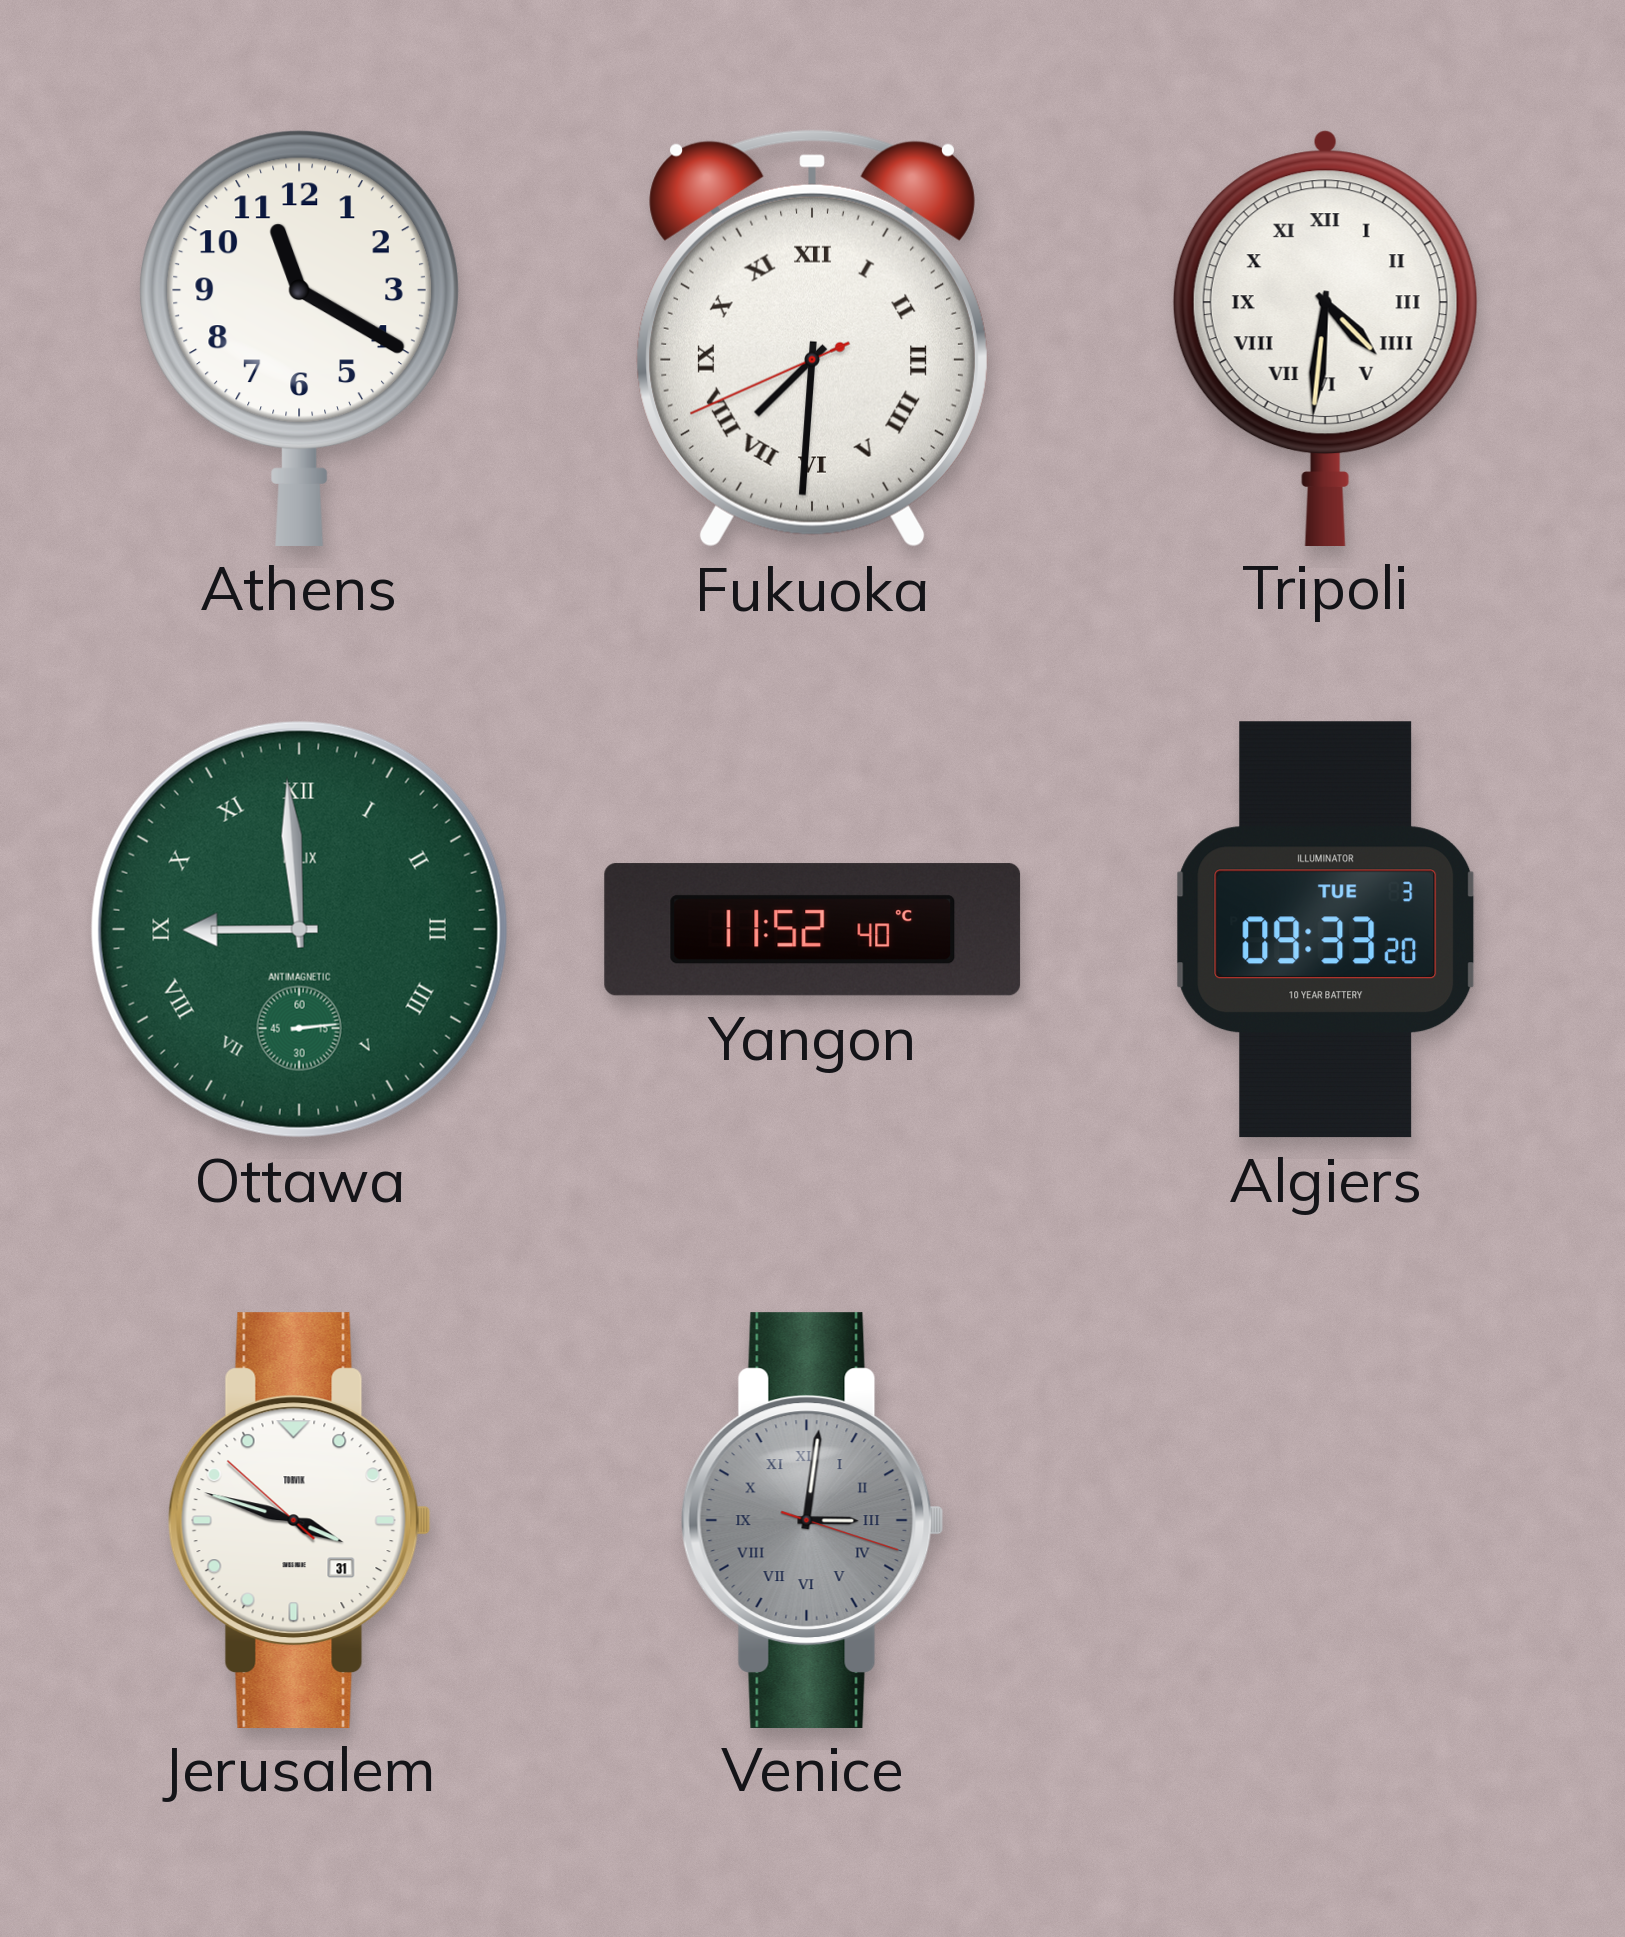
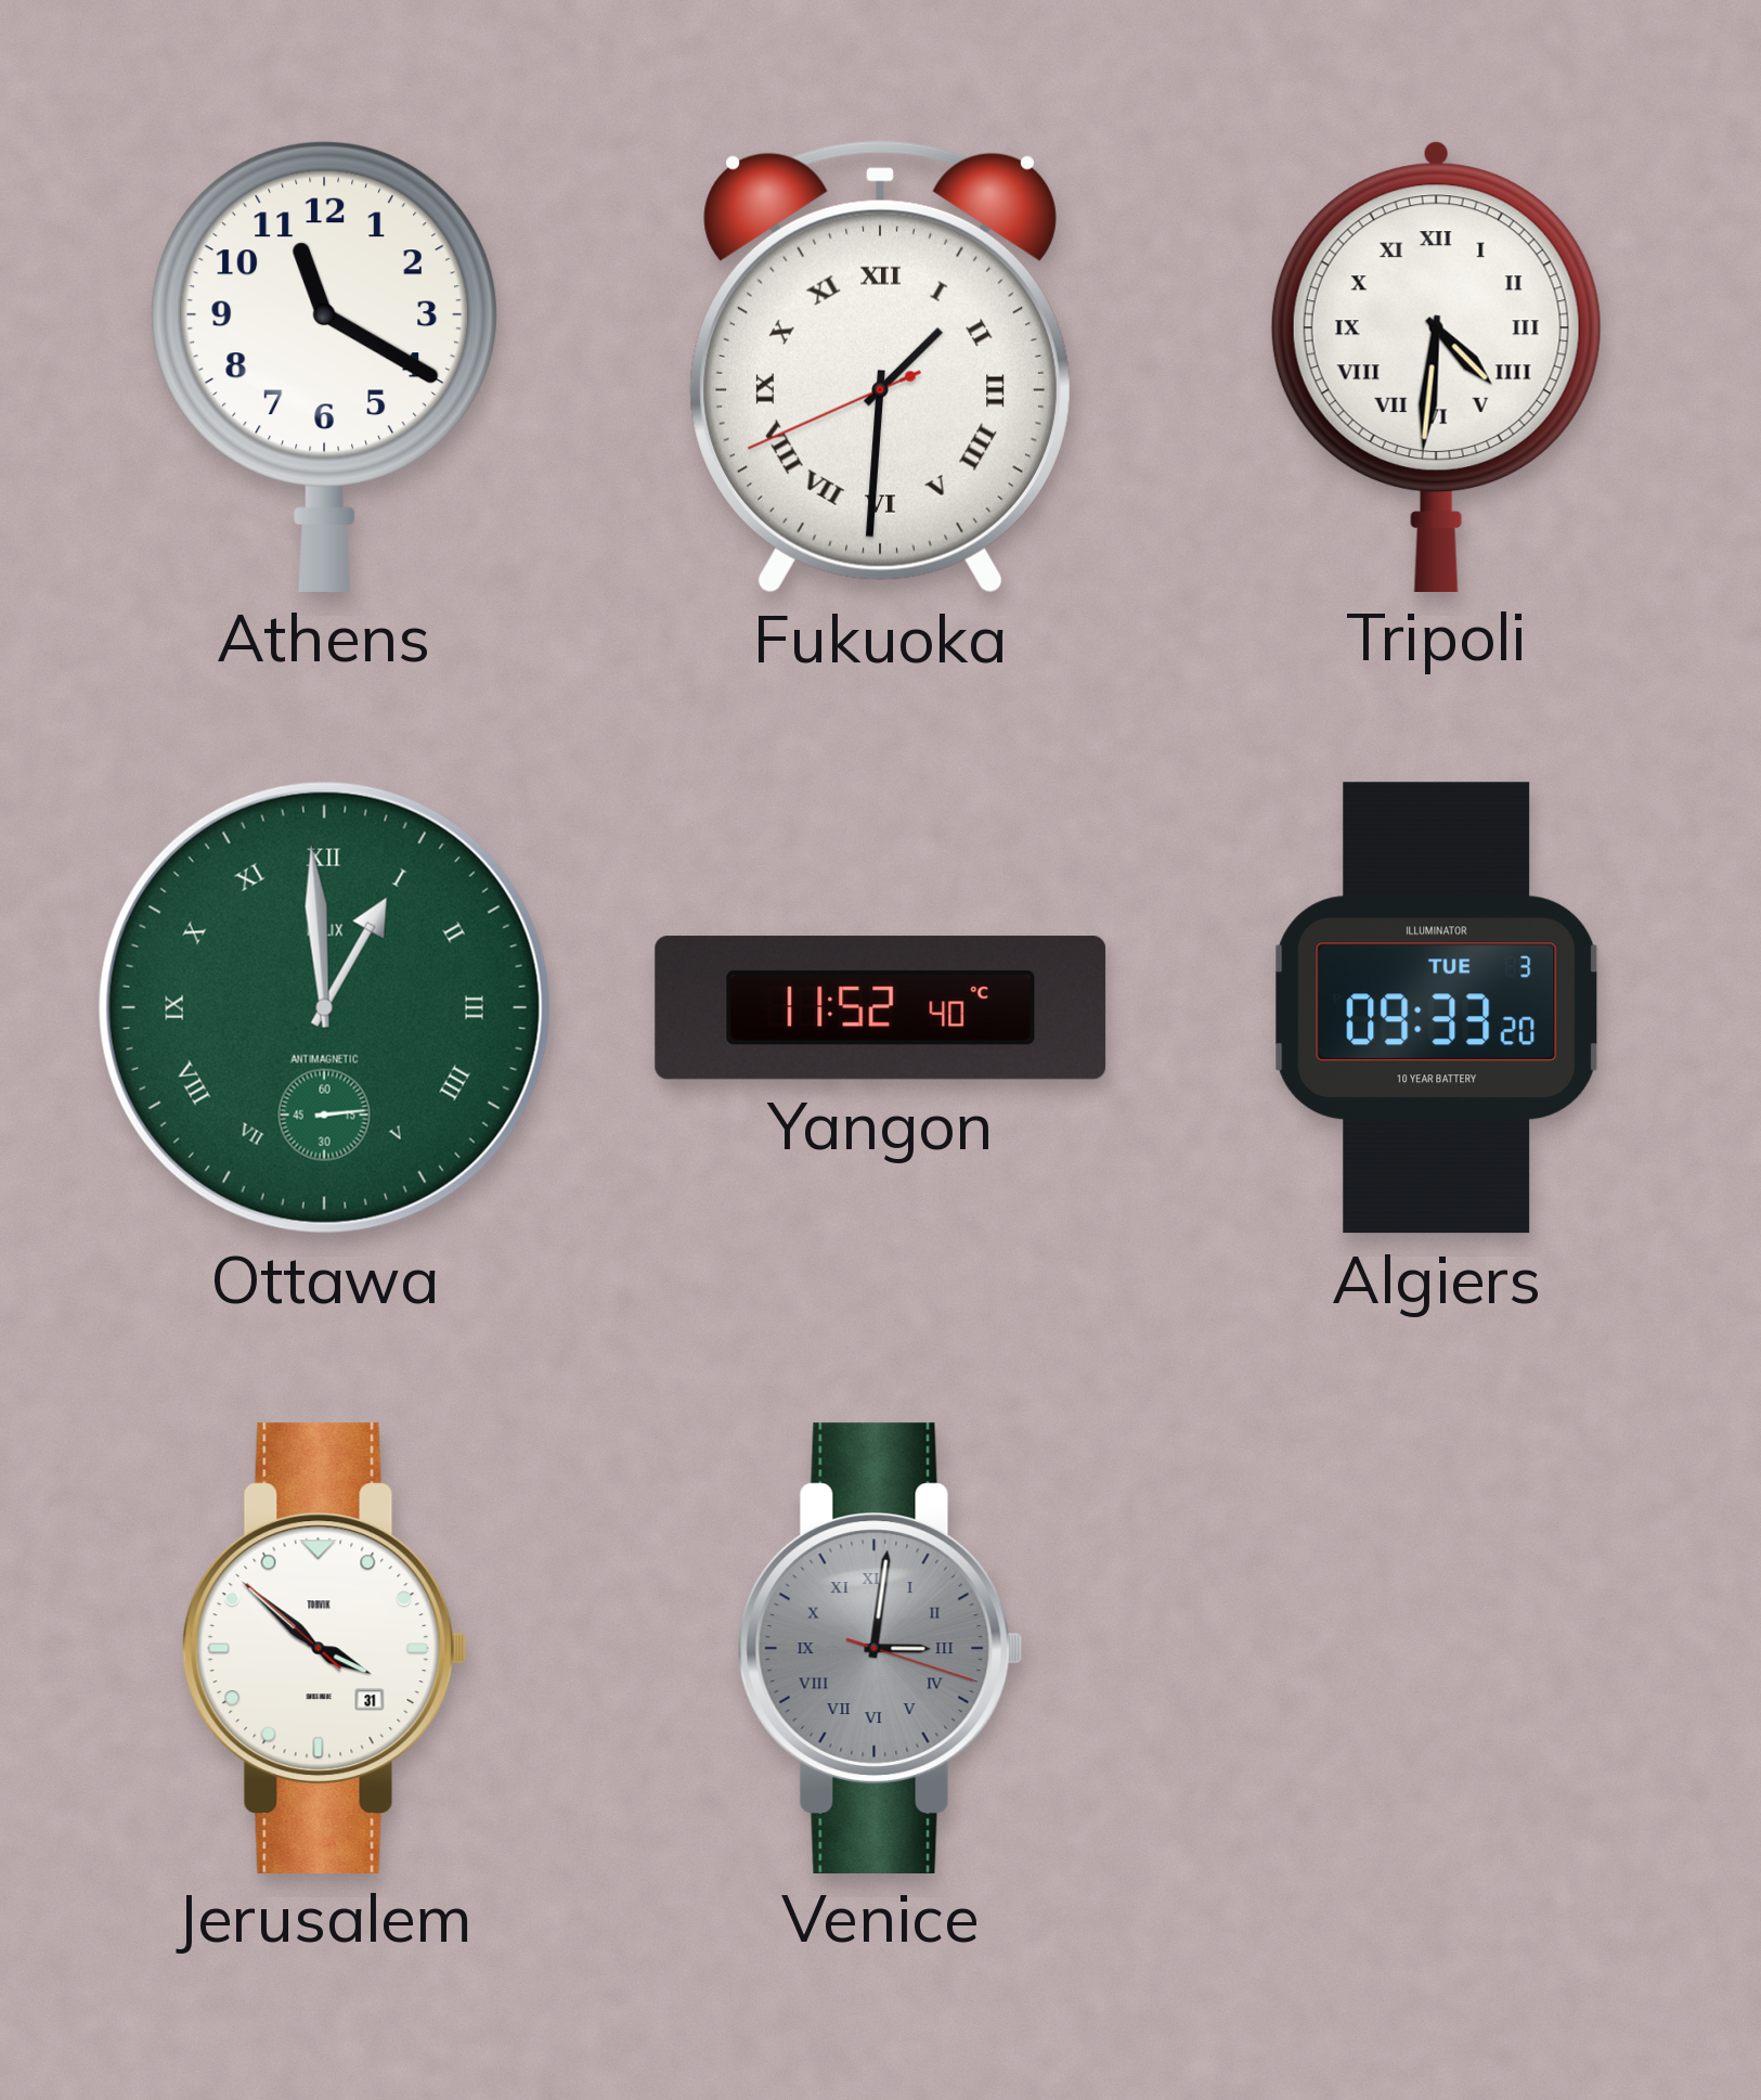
Fukuoka: 7:30 -> 1:30
Ottawa: 8:59 -> 12:59
Jerusalem: 3:47 -> 3:51
